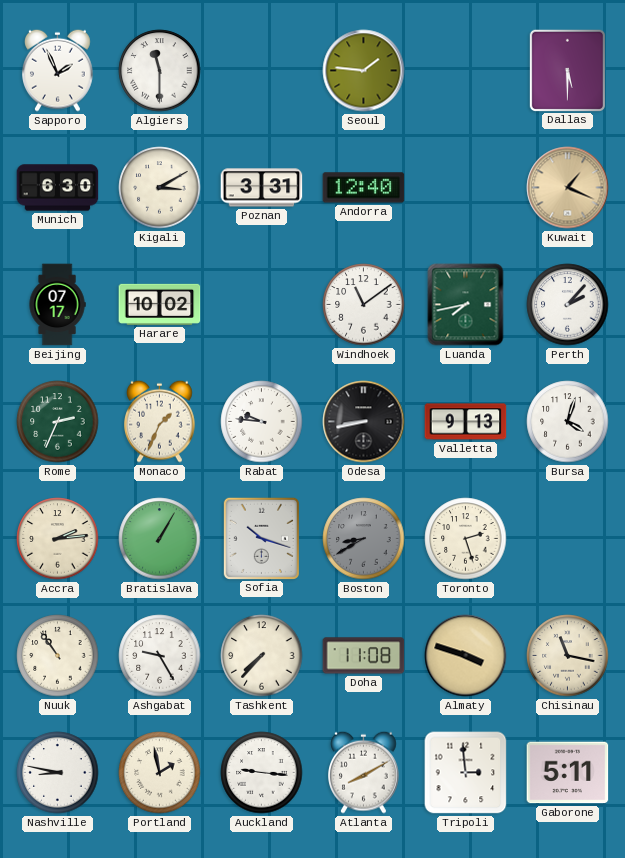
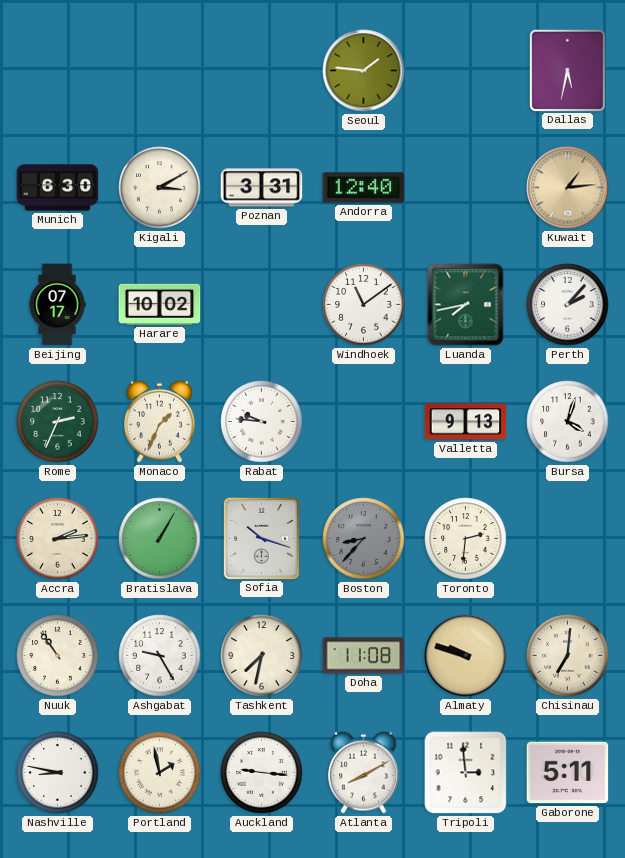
Sapporo: 1:56 -> none
Algiers: 11:30 -> none
Dallas: 5:30 -> 5:32
Kuwait: 1:19 -> 1:14
Odesa: 8:43 -> none
Boston: 8:40 -> 8:37
Toronto: 2:27 -> 2:31
Tashkent: 7:37 -> 7:32
Almaty: 3:48 -> 9:48
Chisinau: 11:17 -> 7:01
